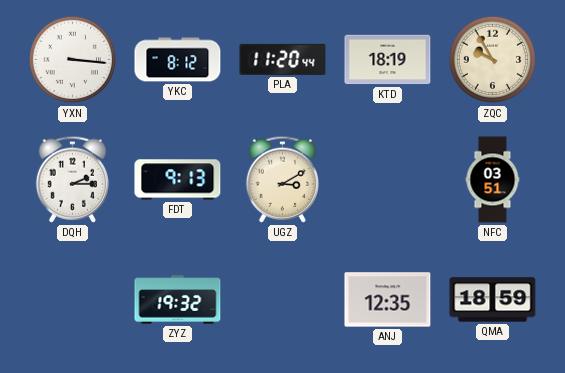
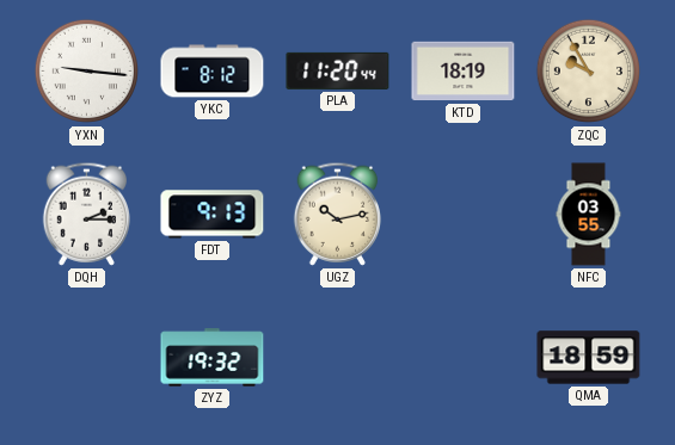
YXN: 3:16 -> 9:16
UGZ: 3:10 -> 10:13
NFC: 03:51 -> 03:55
ANJ: 12:35 -> none
